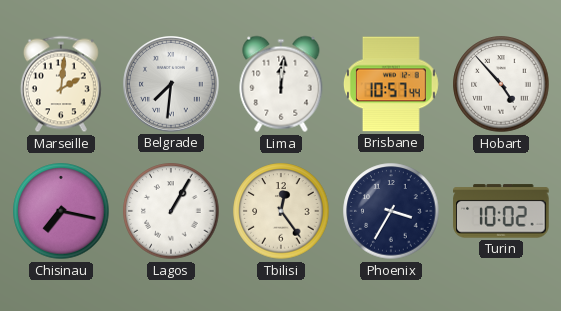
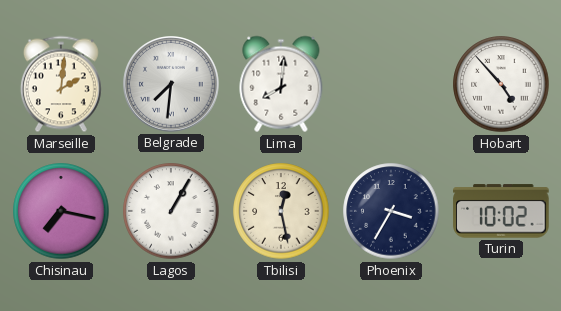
Lima: 12:01 -> 8:01
Brisbane: 10:57 -> none
Tbilisi: 12:24 -> 12:28
